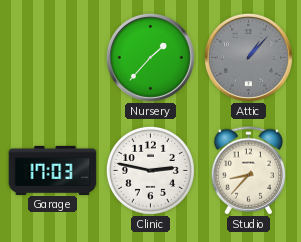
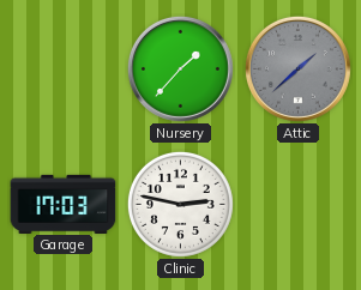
Attic: 1:07 -> 1:38
Studio: 8:37 -> none
